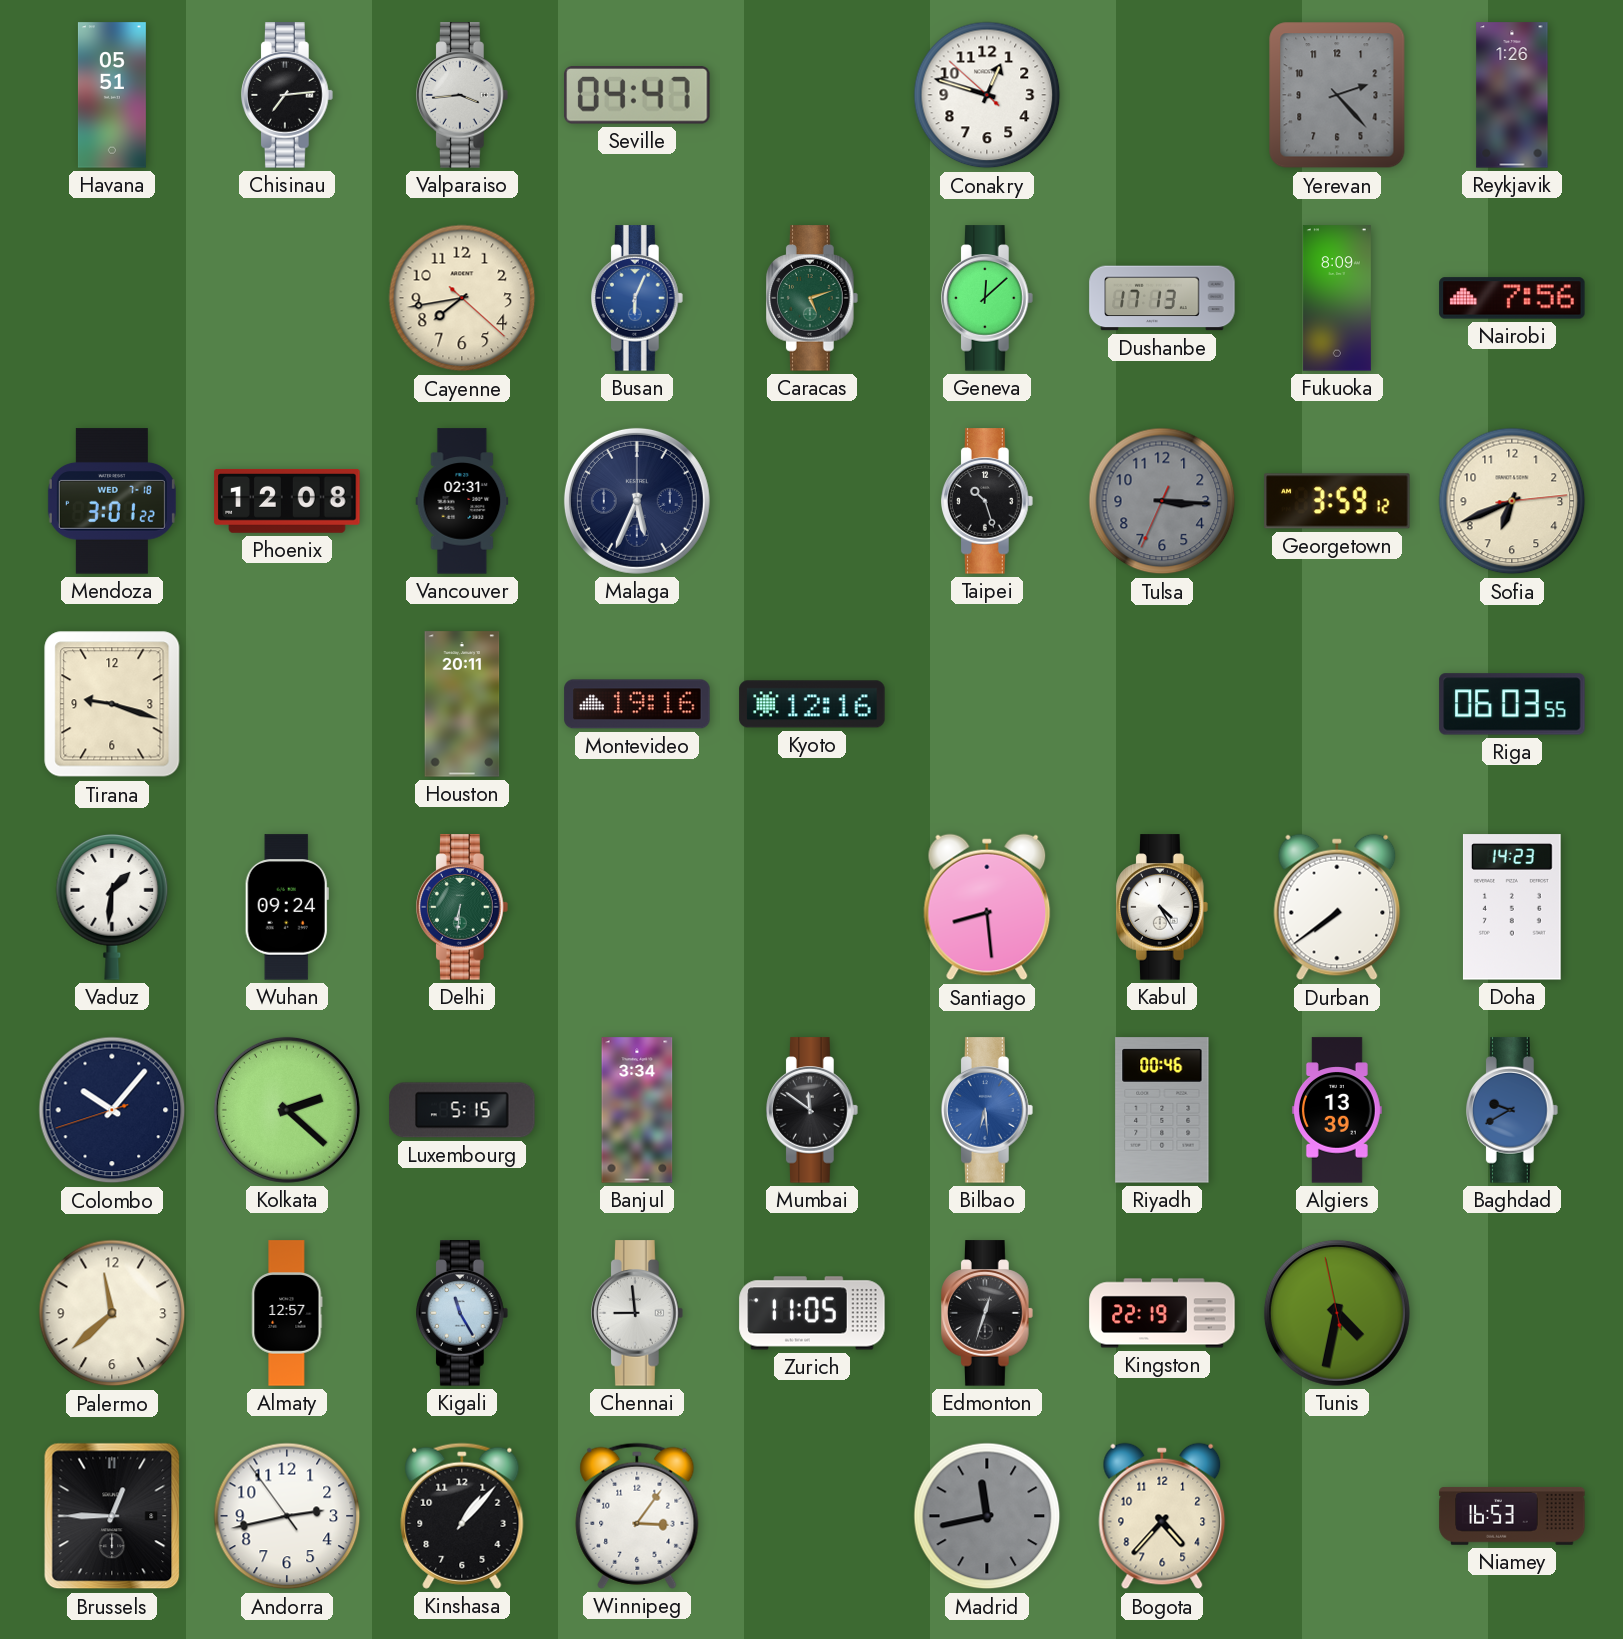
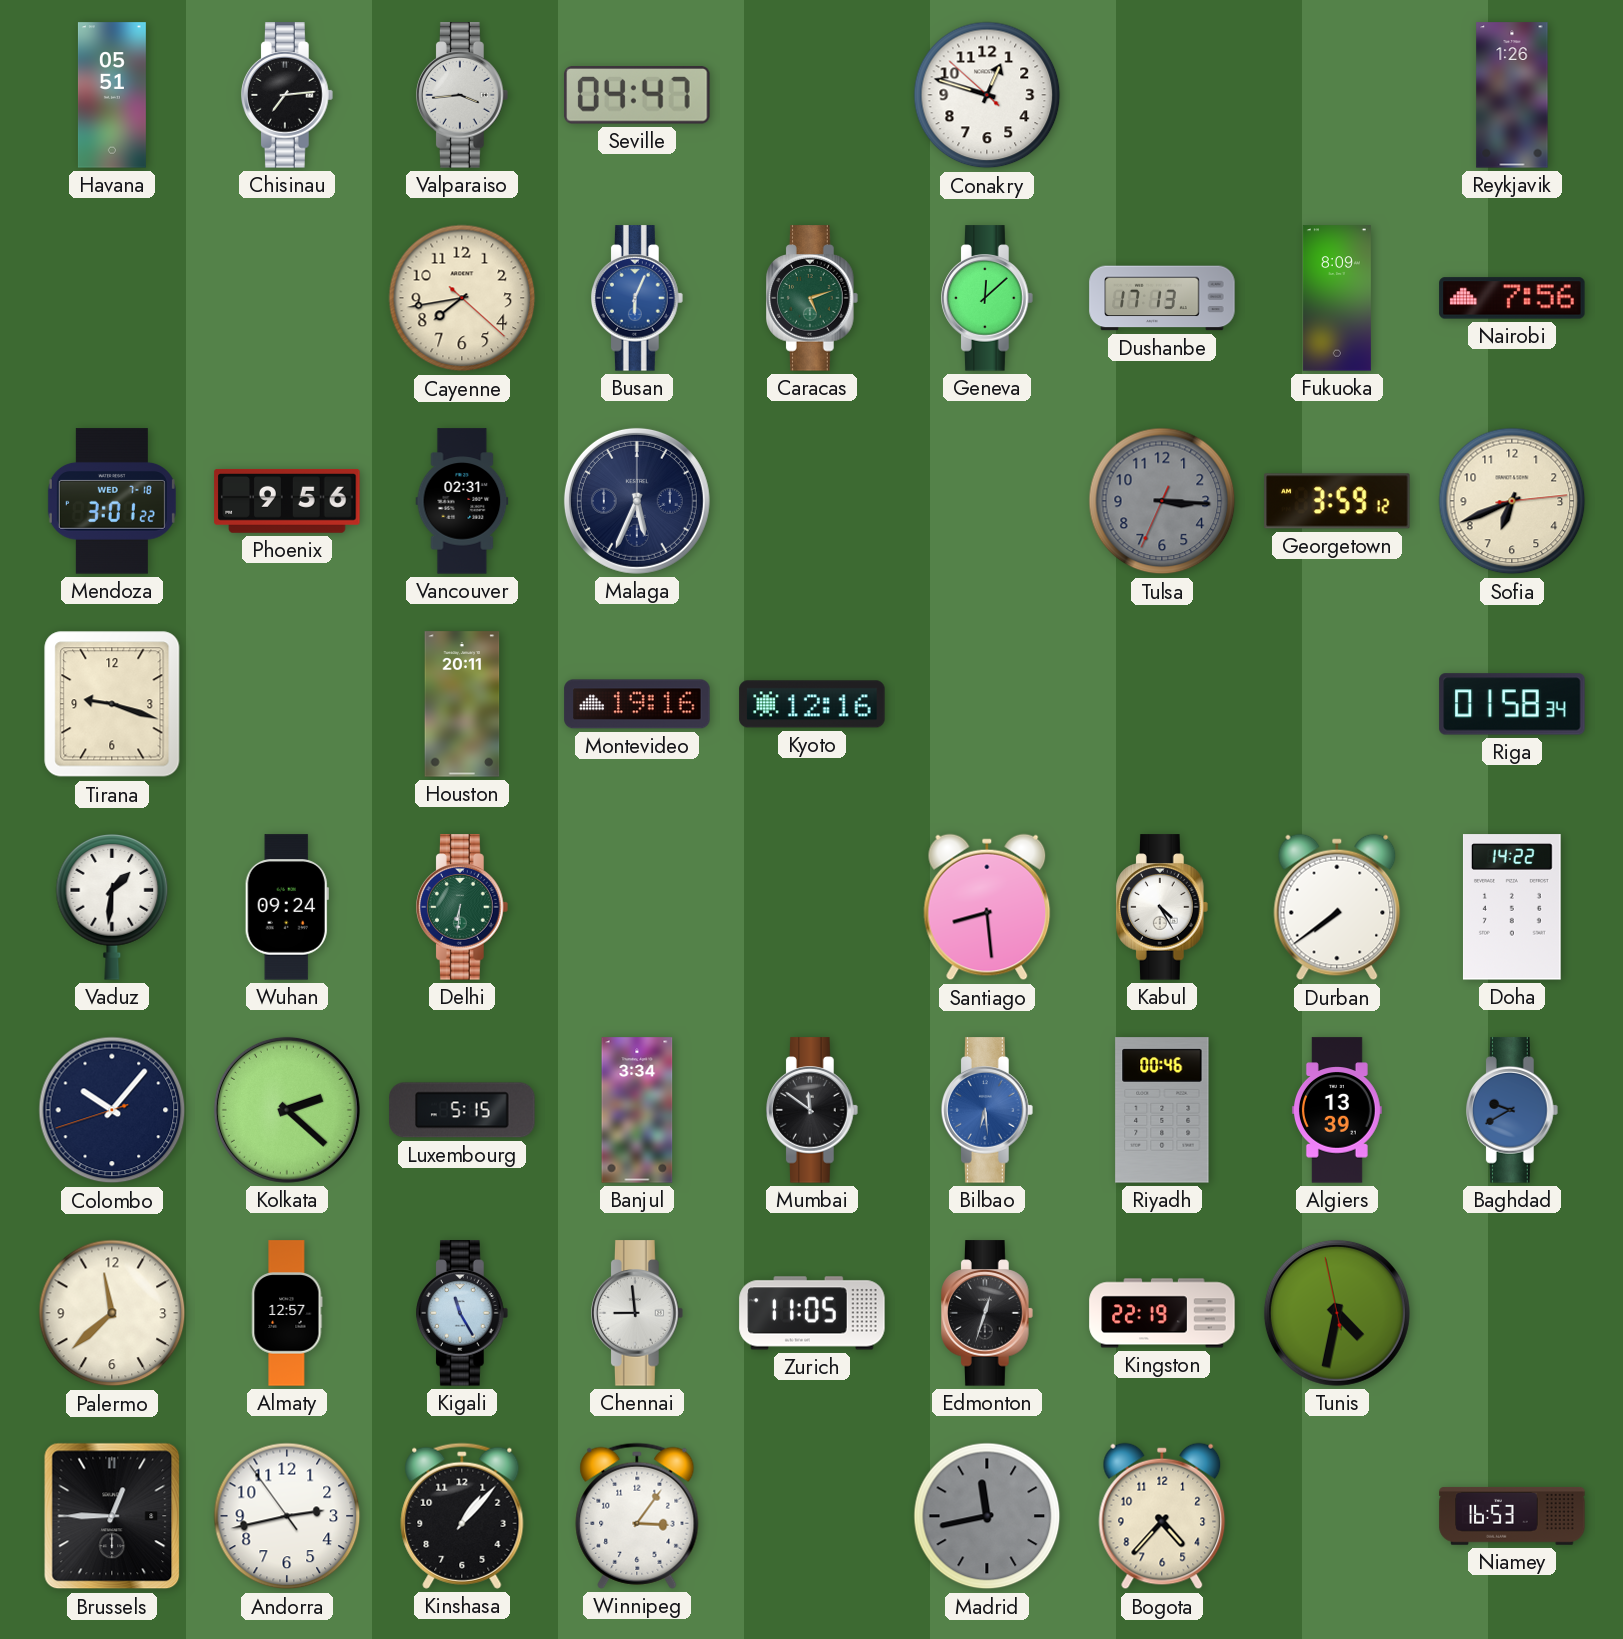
Yerevan: 2:23 -> none
Phoenix: 12:08 -> 9:56
Taipei: 10:27 -> none
Riga: 06:03 -> 01:58
Doha: 14:23 -> 14:22
